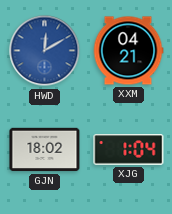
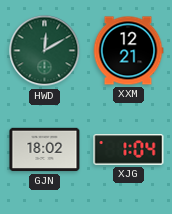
HWD dial: blue -> green
XXM: 04:21 -> 12:21
